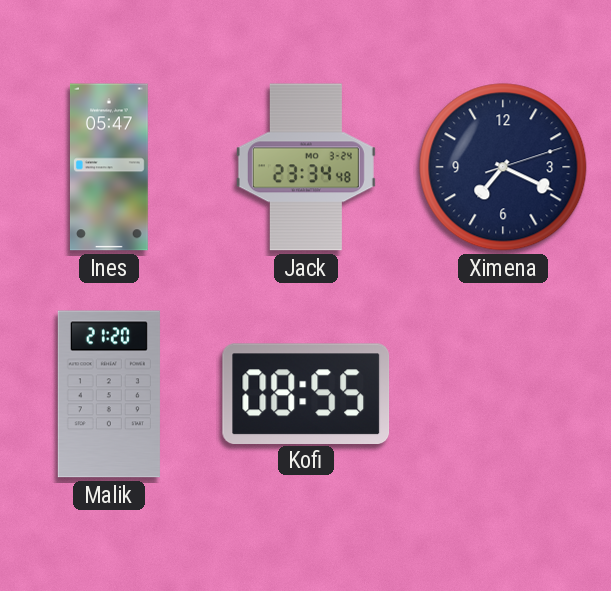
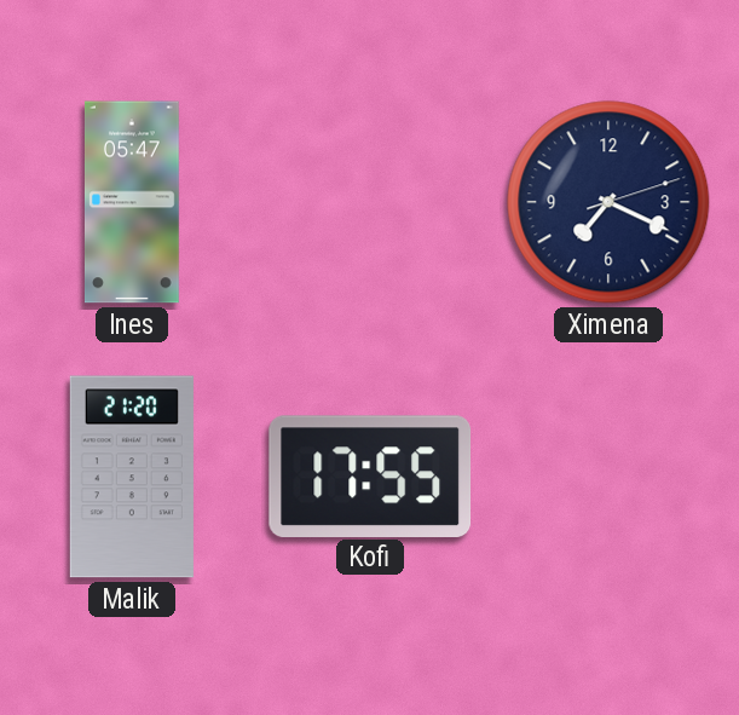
Jack: 23:34 -> none
Kofi: 08:55 -> 17:55
